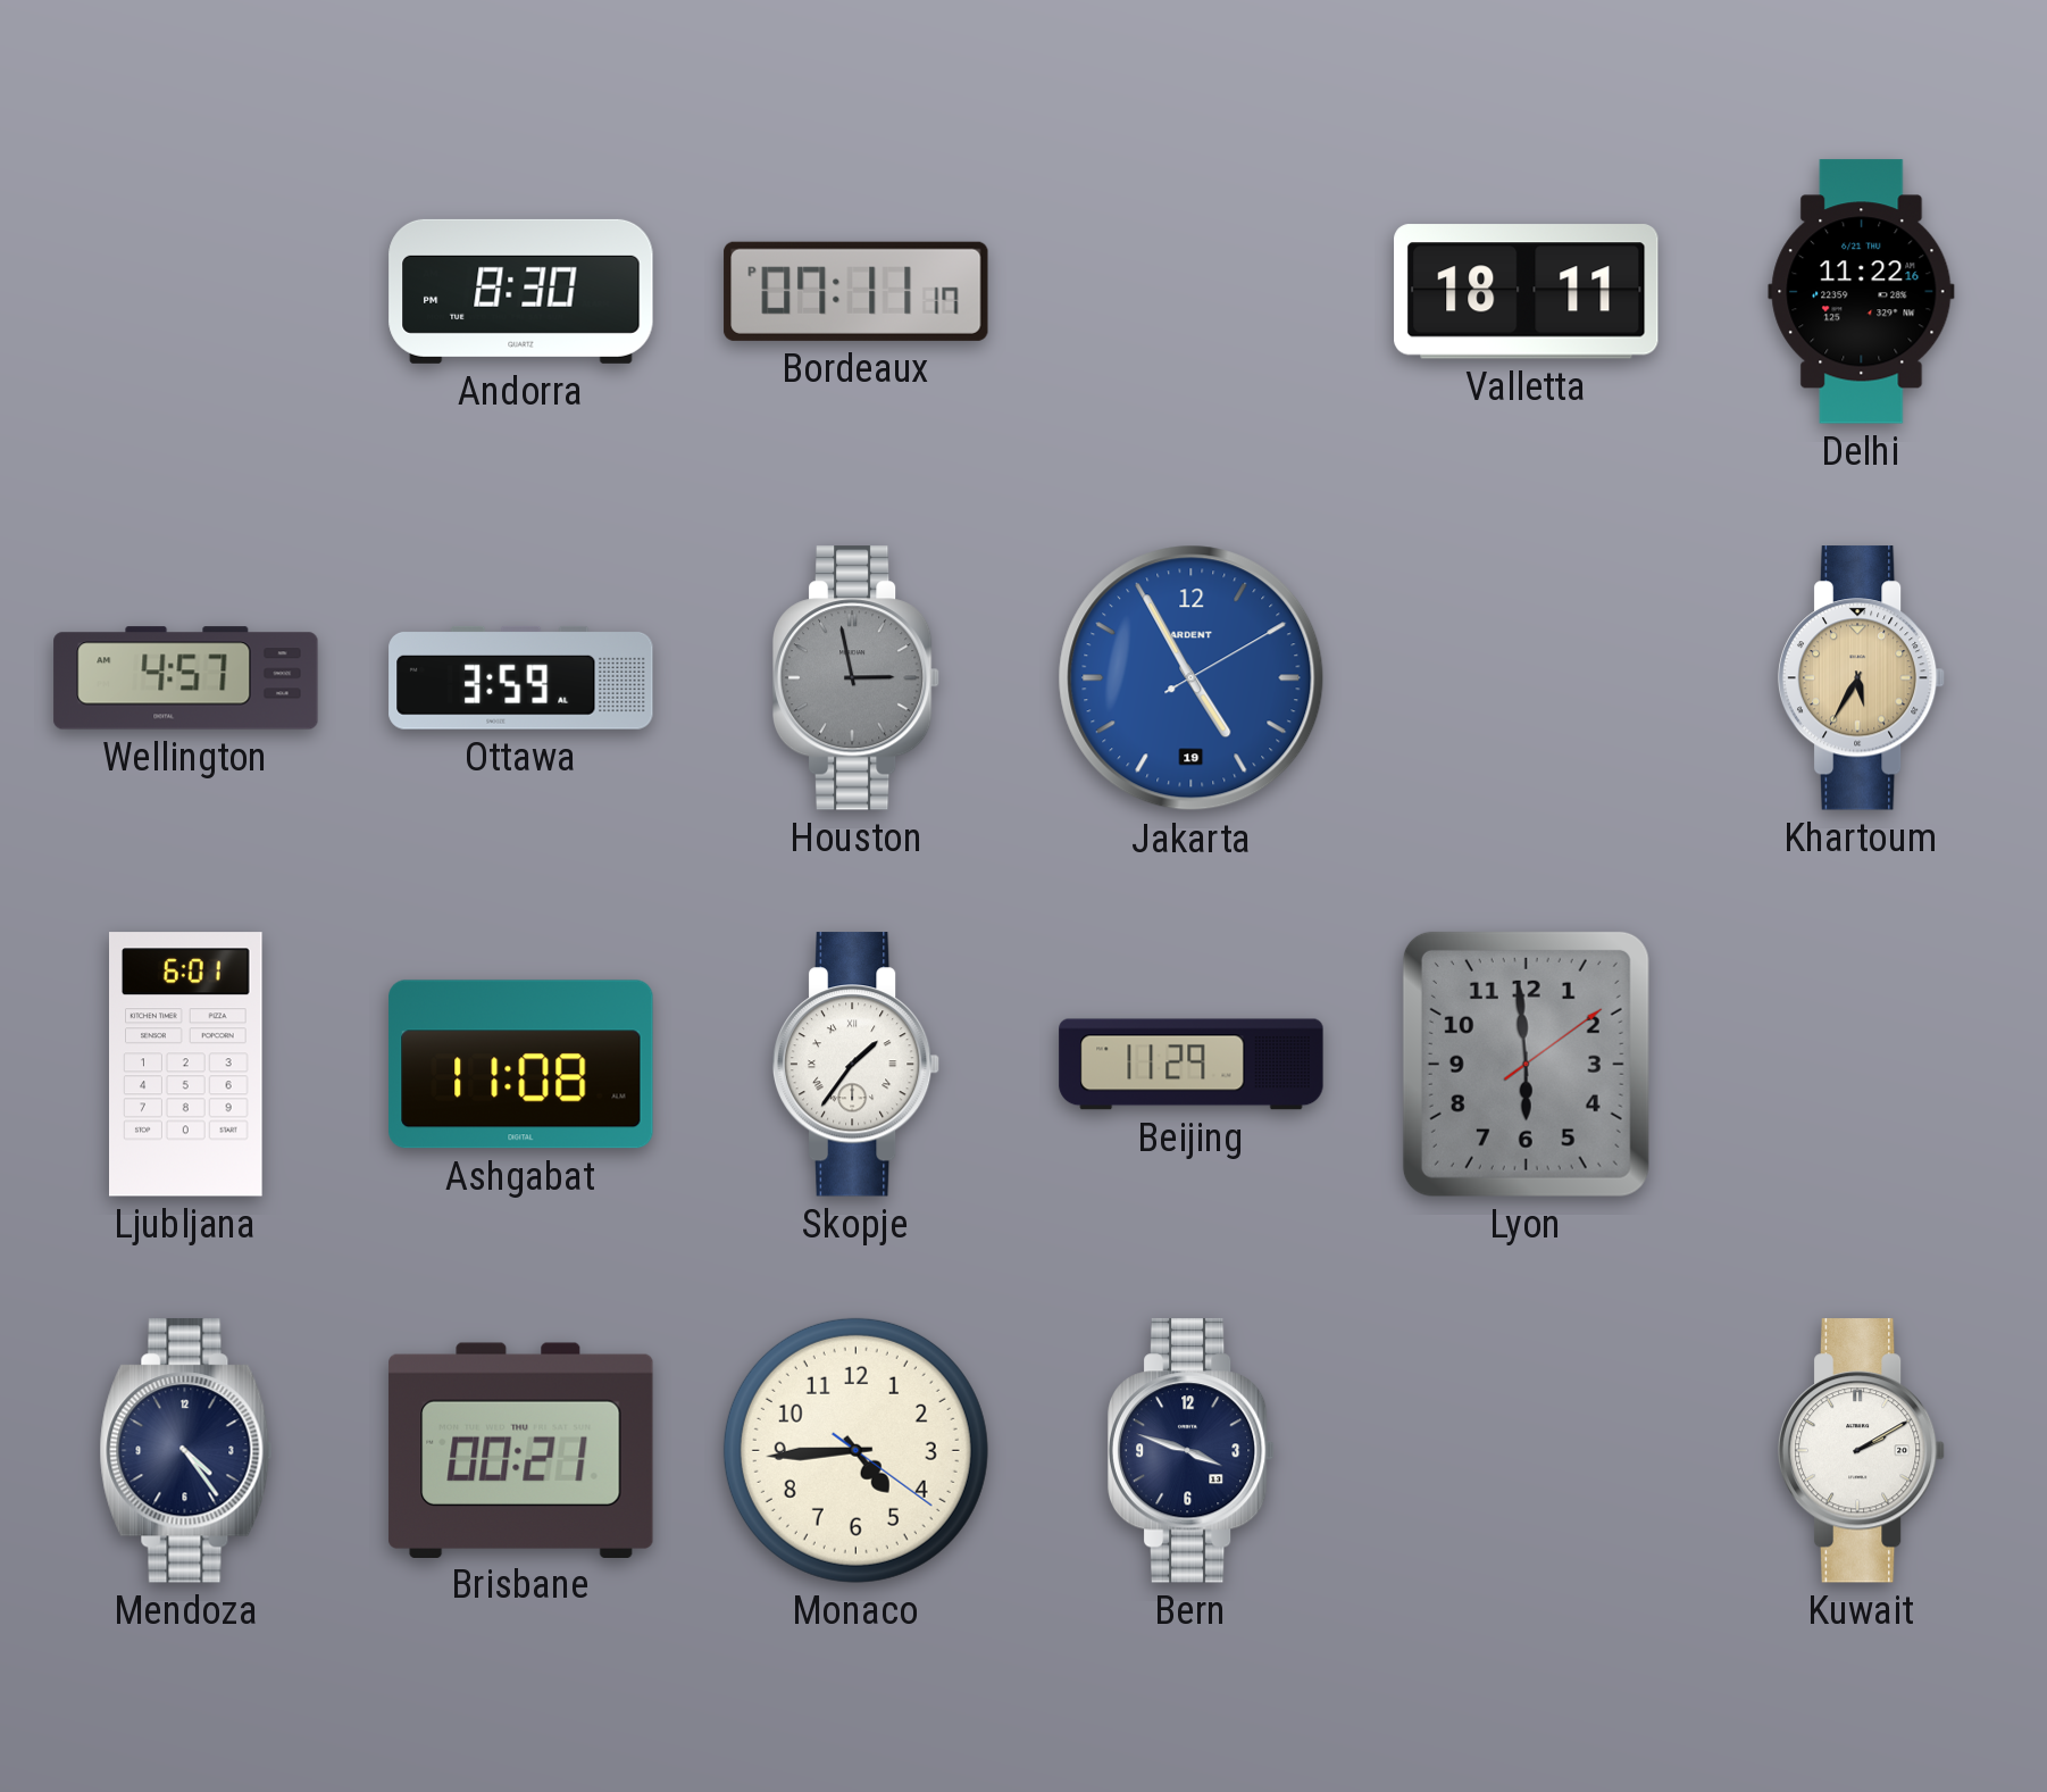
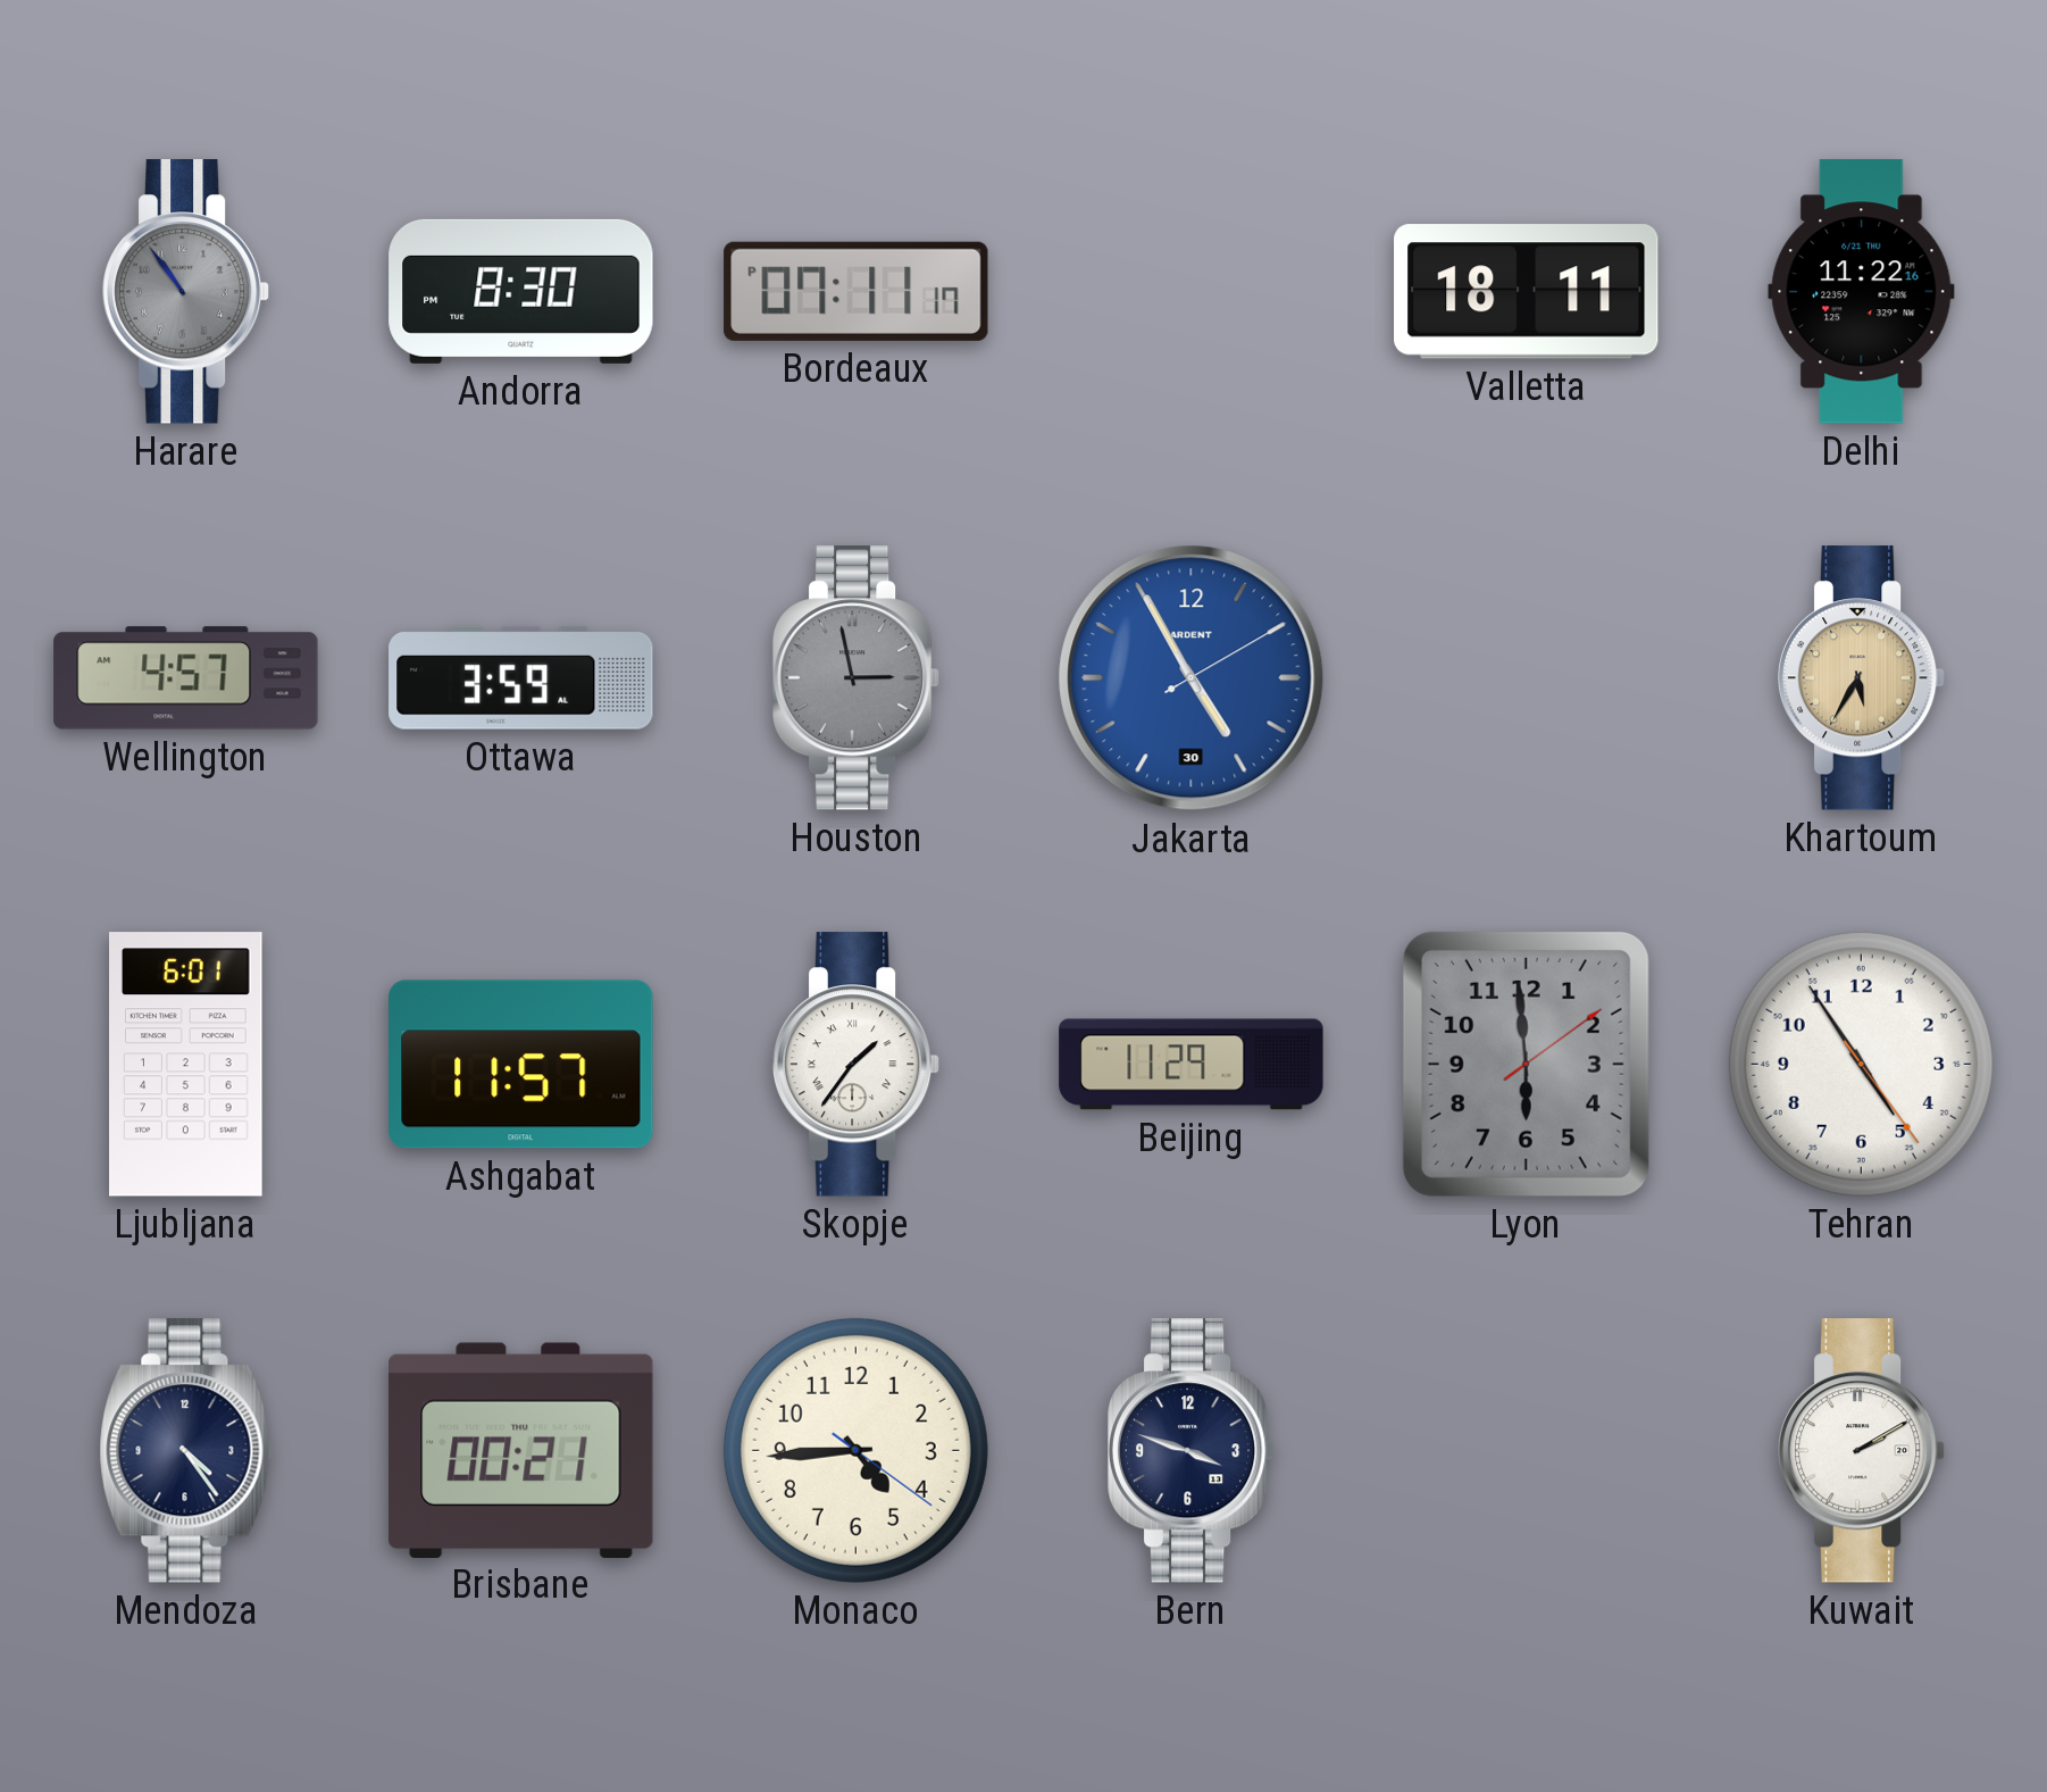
Harare: none -> 10:54
Jakarta date: 19 -> 30
Ashgabat: 11:08 -> 11:57
Tehran: none -> 4:54
